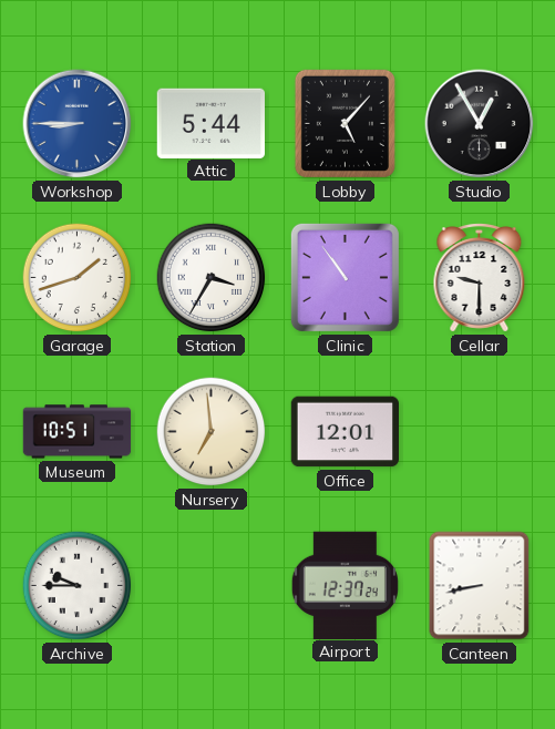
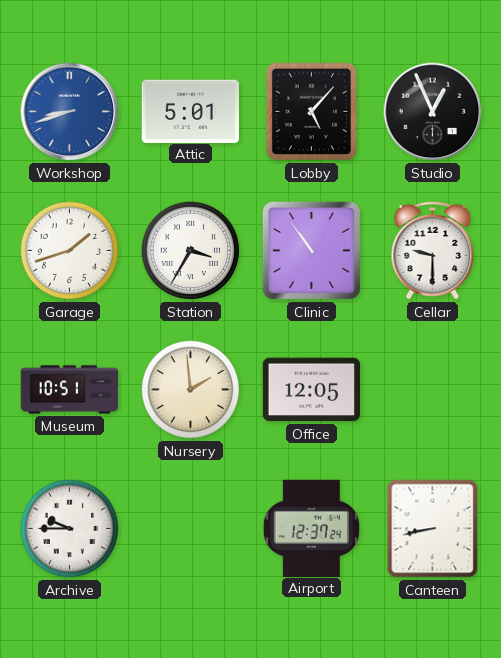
Workshop: 8:45 -> 8:42
Attic: 5:44 -> 5:01
Studio: 12:55 -> 12:56
Nursery: 6:59 -> 1:59
Office: 12:01 -> 12:05
